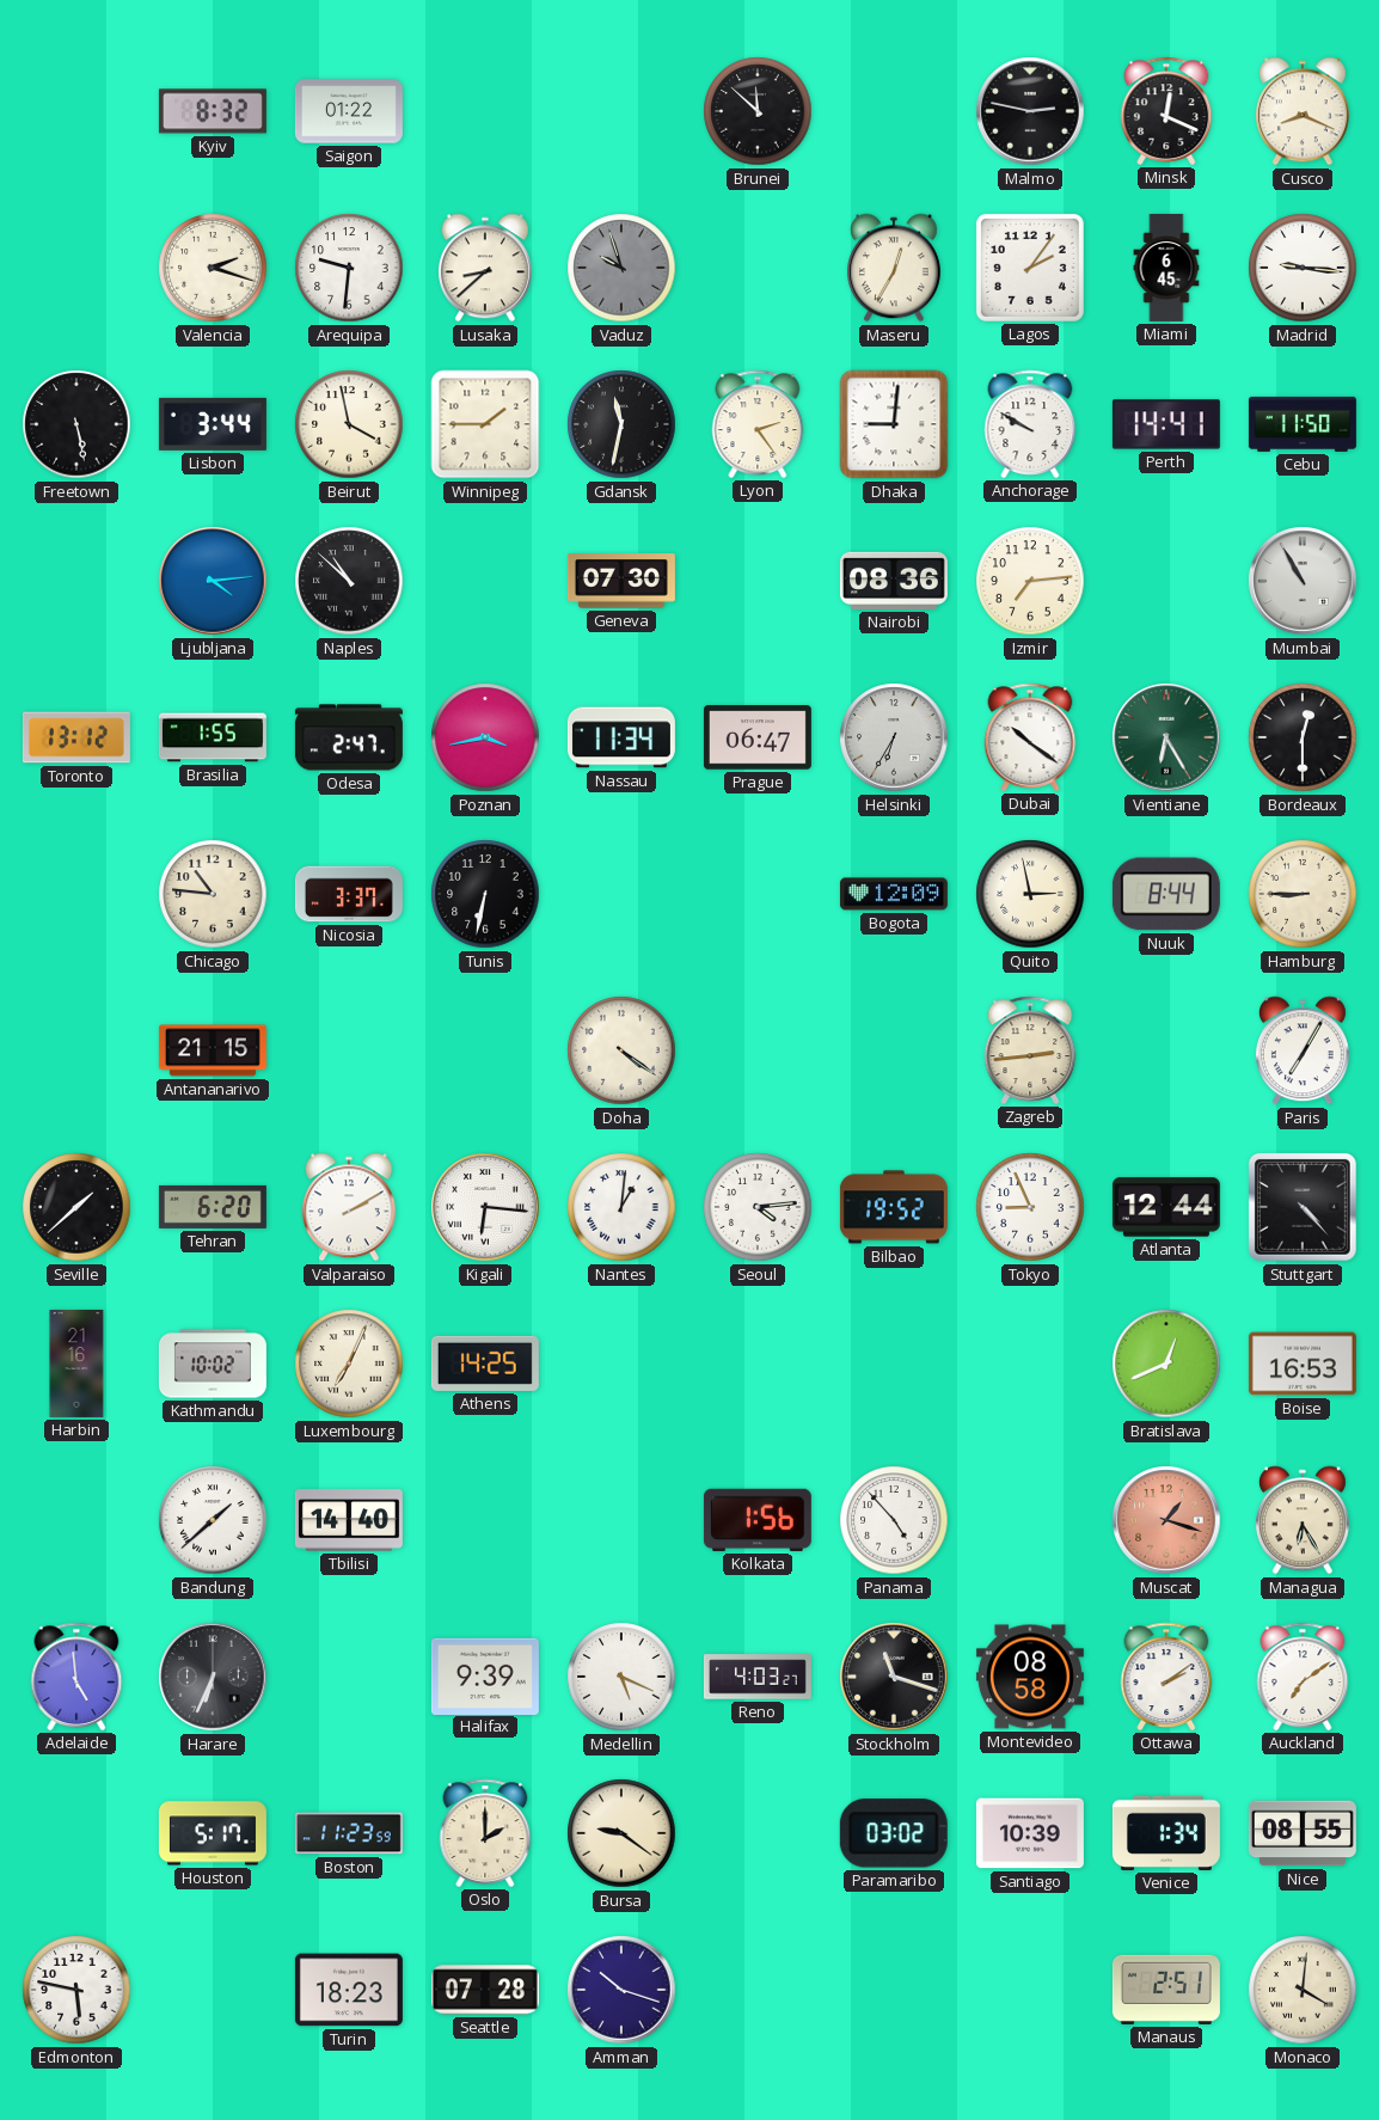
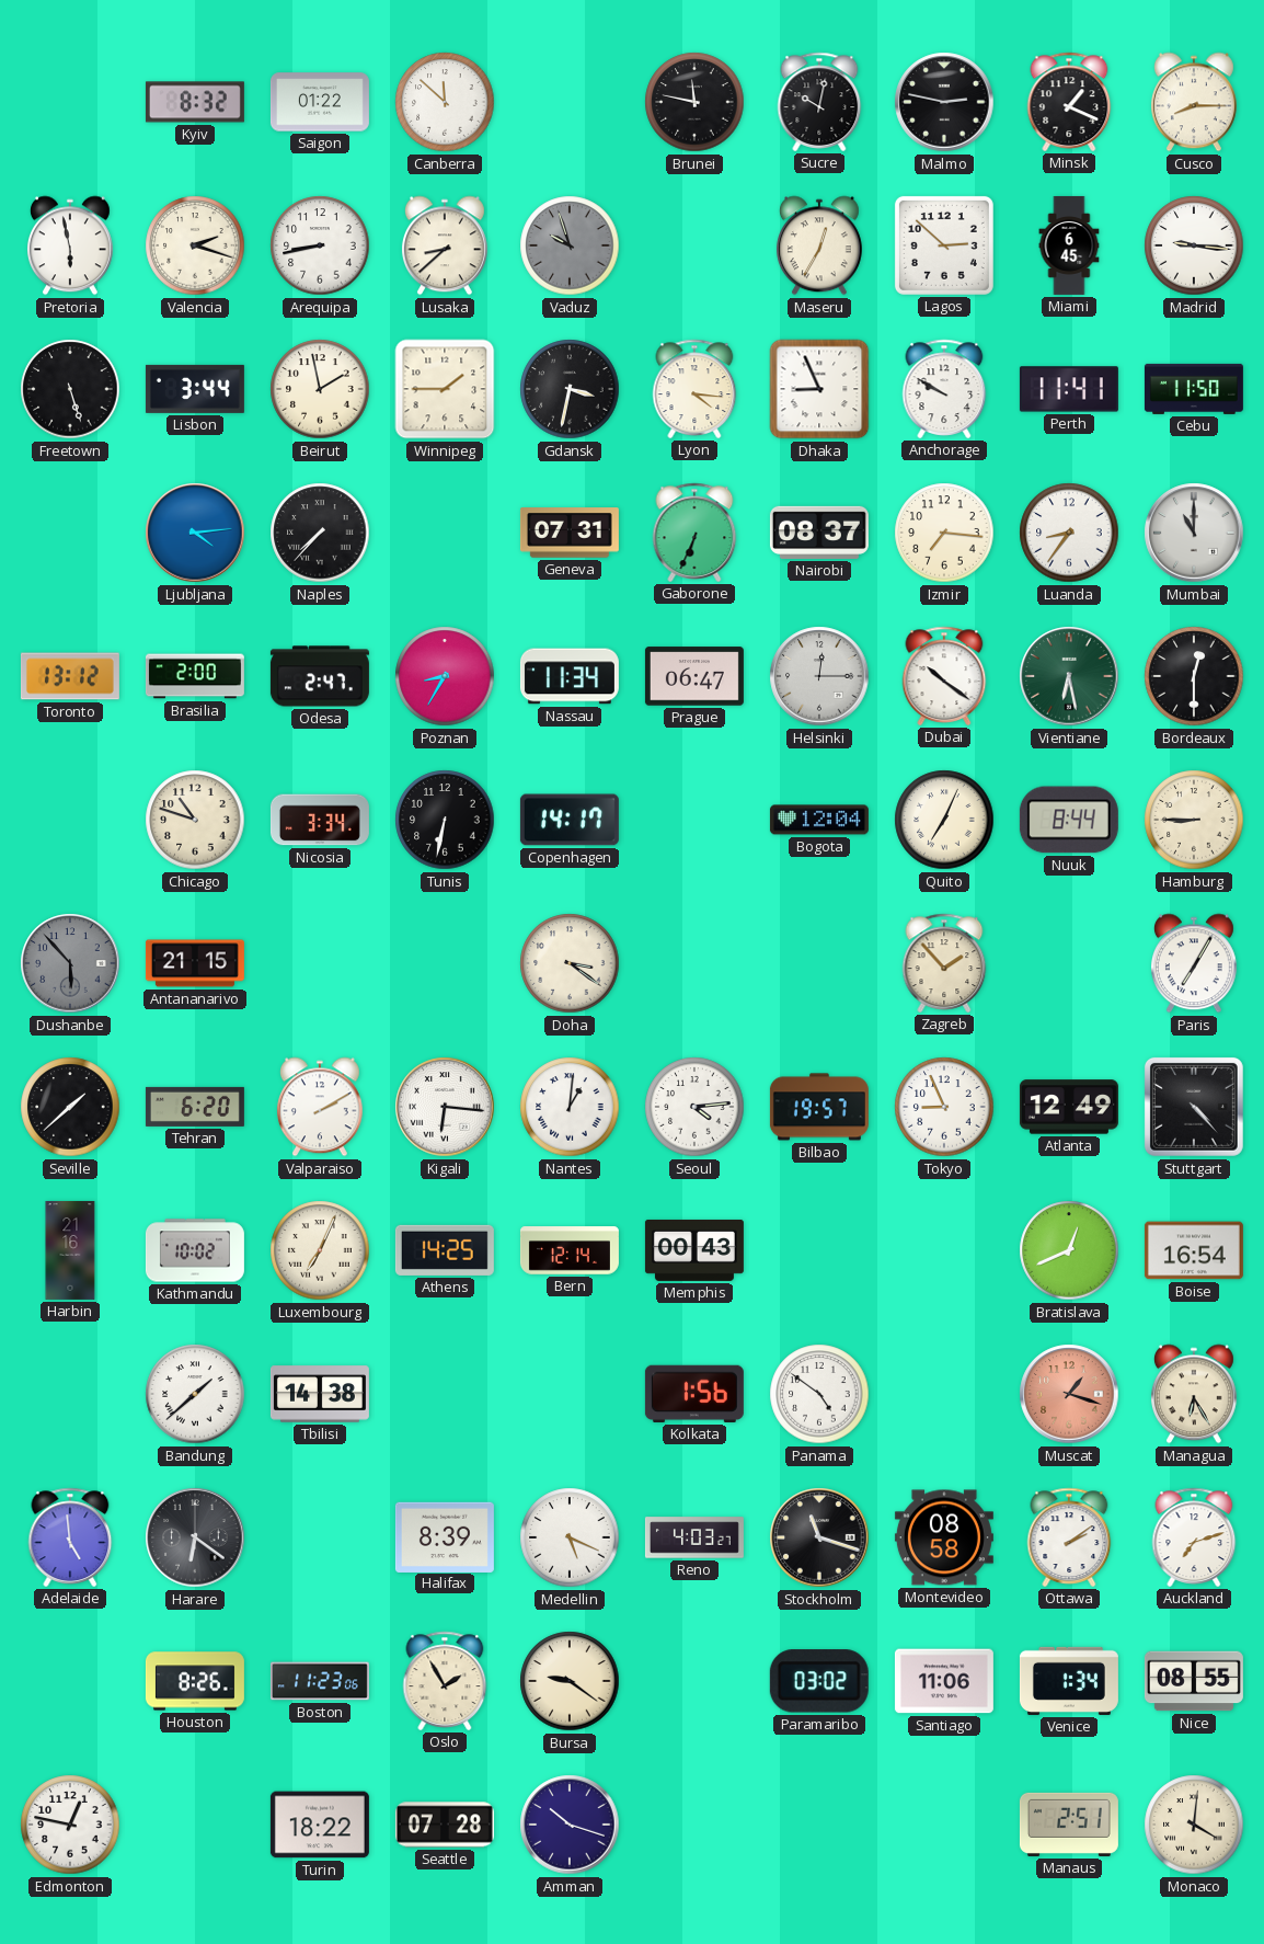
Canberra: none -> 11:52
Brunei: 11:52 -> 11:47
Sucre: none -> 10:02
Minsk: 12:19 -> 1:19
Cusco: 8:19 -> 8:15
Pretoria: none -> 5:58
Arequipa: 9:31 -> 8:43
Lagos: 2:06 -> 2:52
Freetown: 5:28 -> 5:27
Beirut: 3:58 -> 1:58
Gdansk: 11:32 -> 3:32
Lyon: 2:24 -> 4:16
Dhaka: 9:01 -> 8:56
Perth: 14:41 -> 11:41
Naples: 10:52 -> 7:37
Geneva: 07:30 -> 07:31
Gaborone: none -> 6:34
Nairobi: 08:36 -> 08:37
Izmir: 7:14 -> 7:16
Luanda: none -> 8:36
Mumbai: 10:55 -> 11:00
Brasilia: 1:55 -> 2:00
Poznan: 3:43 -> 8:35
Helsinki: 6:35 -> 12:15
Vientiane: 6:25 -> 6:28
Chicago: 10:46 -> 10:48
Nicosia: 3:37 -> 3:34
Copenhagen: none -> 14:17
Bogota: 12:09 -> 12:04
Quito: 2:58 -> 7:04
Dushanbe: none -> 5:53
Doha: 4:21 -> 3:21
Zagreb: 2:44 -> 1:53
Bilbao: 19:52 -> 19:57
Atlanta: 12:44 -> 12:49
Bern: none -> 12:14
Memphis: none -> 00:43
Boise: 16:53 -> 16:54
Tbilisi: 14:40 -> 14:38
Panama: 4:53 -> 4:51
Harare: 6:34 -> 6:21
Halifax: 9:39 -> 8:39
Auckland: 7:09 -> 7:12
Houston: 5:17 -> 8:26
Boston: 11:23:59 -> 11:23:06
Oslo: 2:00 -> 1:55
Santiago: 10:39 -> 11:06
Edmonton: 5:47 -> 12:47
Turin: 18:23 -> 18:22
